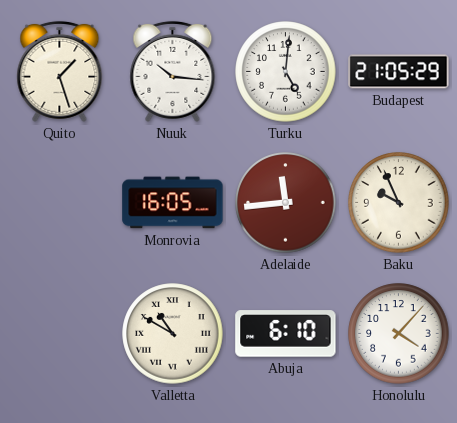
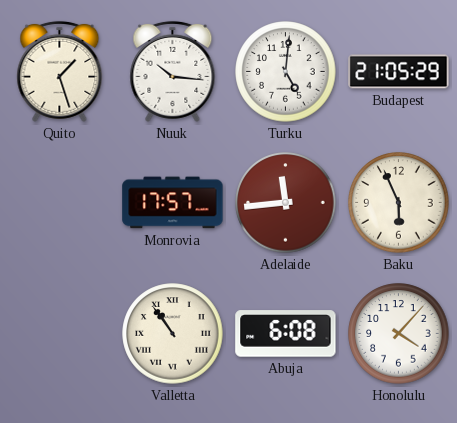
Monrovia: 16:05 -> 17:57
Baku: 9:56 -> 5:56
Valletta: 10:50 -> 10:54
Abuja: 6:10 -> 6:08
